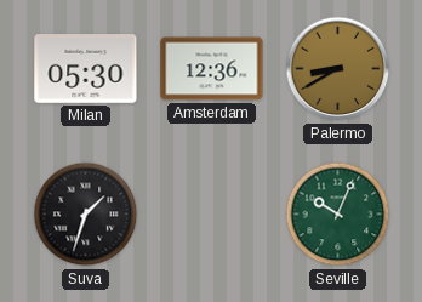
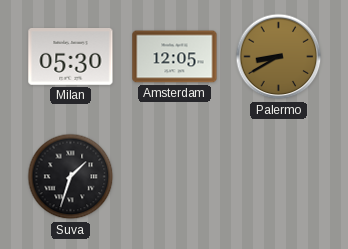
Amsterdam: 12:36 -> 12:05
Seville: 10:04 -> none
